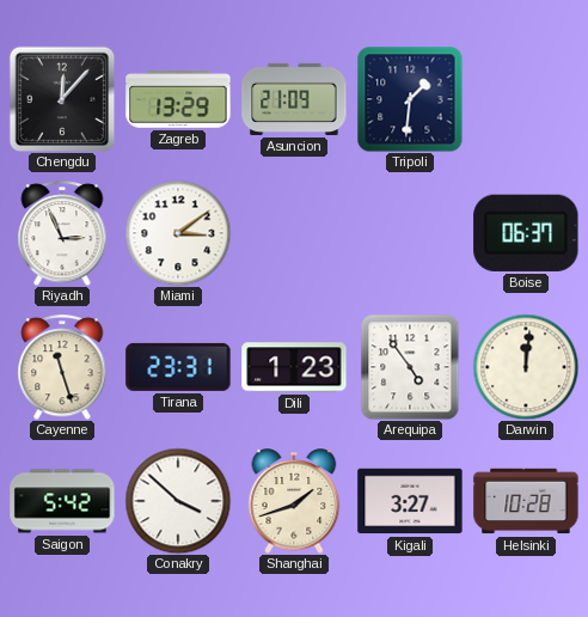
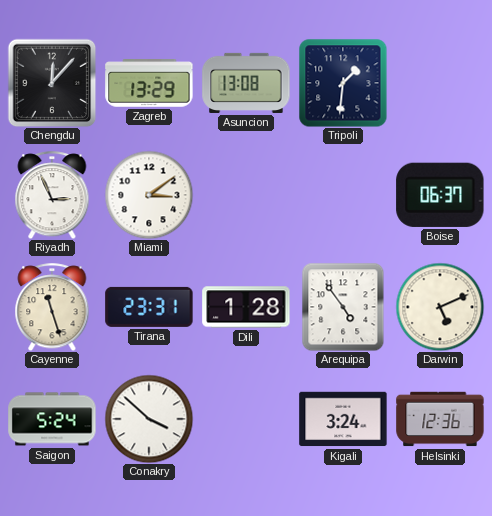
Asuncion: 21:09 -> 13:08
Dili: 1:23 -> 1:28
Darwin: 12:01 -> 5:11
Saigon: 5:42 -> 5:24
Shanghai: 1:42 -> none
Kigali: 3:27 -> 3:24
Helsinki: 10:28 -> 12:36
